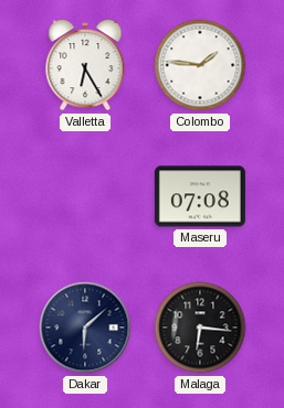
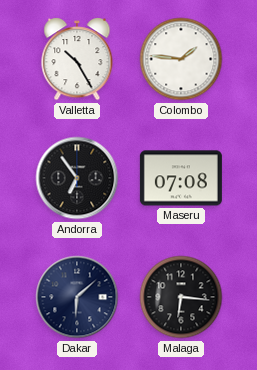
Valletta: 6:25 -> 10:25
Andorra: none -> 6:54
